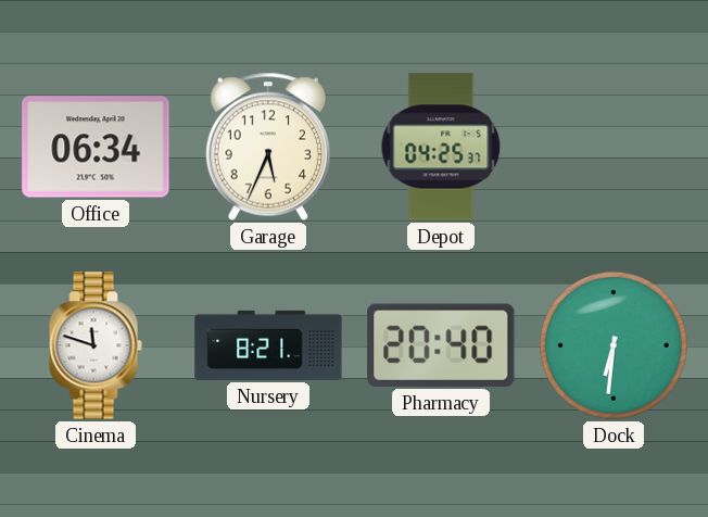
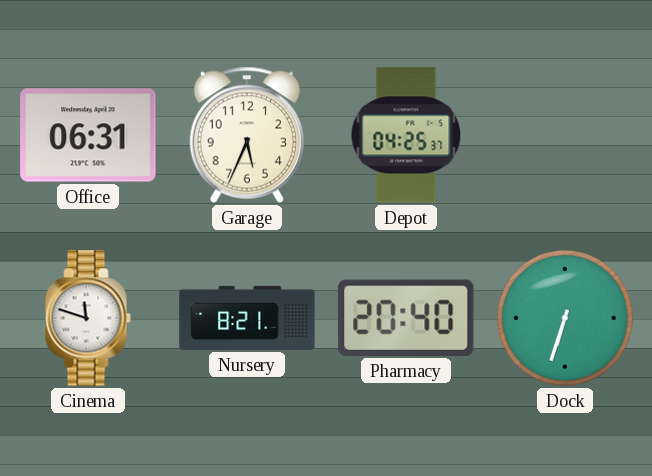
Office: 06:34 -> 06:31
Dock: 6:31 -> 6:33
